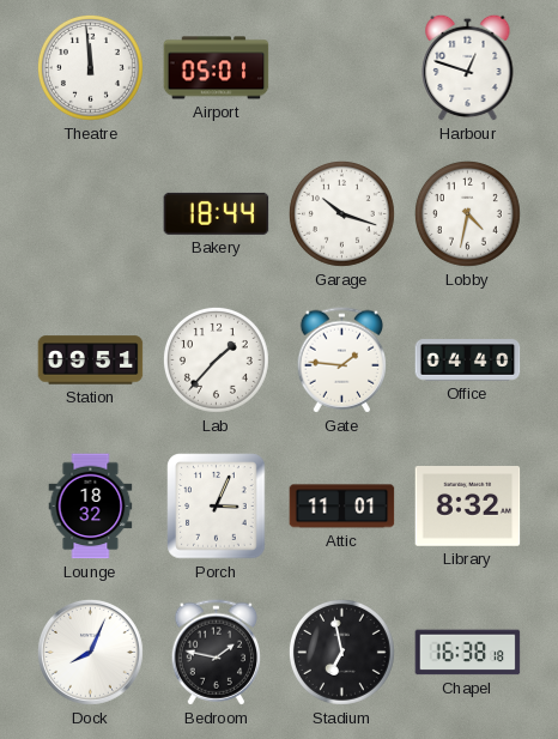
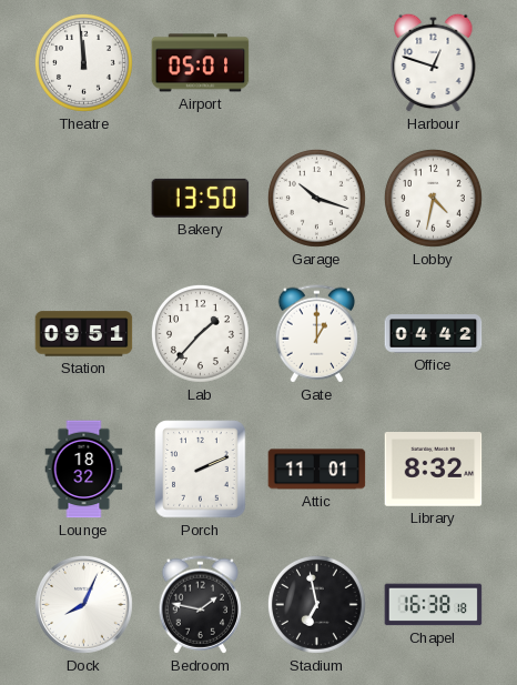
Bakery: 18:44 -> 13:50
Gate: 1:46 -> 1:00
Office: 04:40 -> 04:42
Porch: 3:04 -> 2:11
